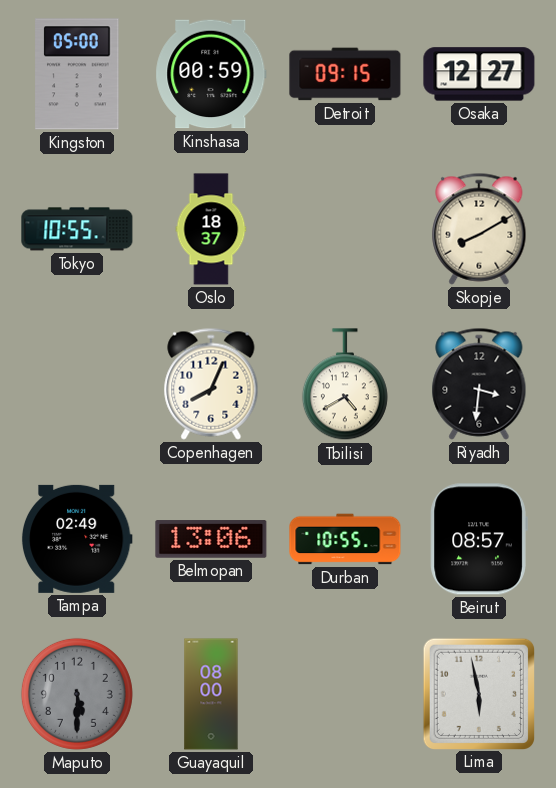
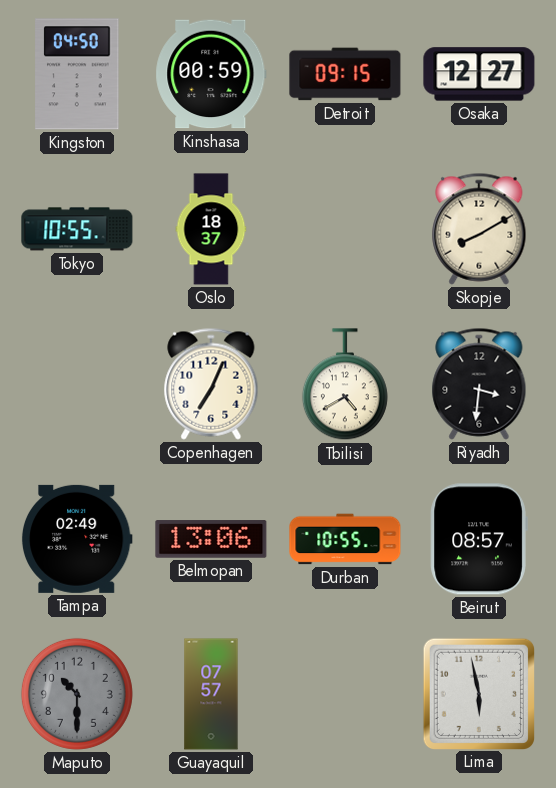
Kingston: 05:00 -> 04:50
Copenhagen: 8:04 -> 7:04
Maputo: 5:30 -> 10:30
Guayaquil: 08:00 -> 07:57
